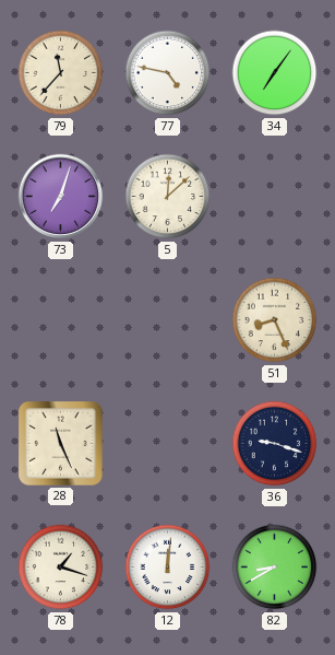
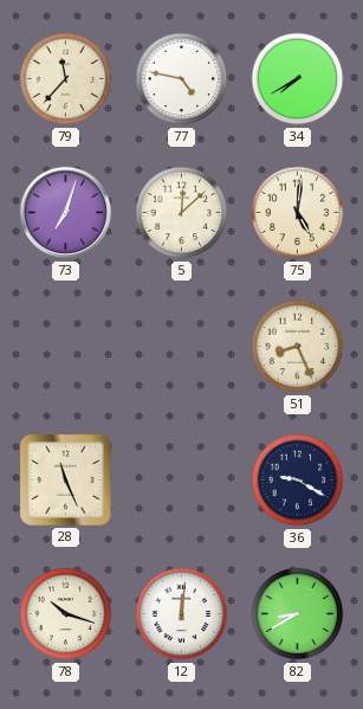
34: 7:06 -> 7:40
75: none -> 5:01
36: 9:18 -> 9:20
78: 1:18 -> 10:18
